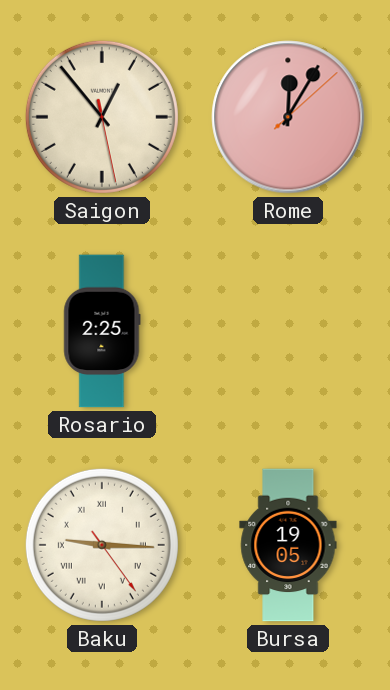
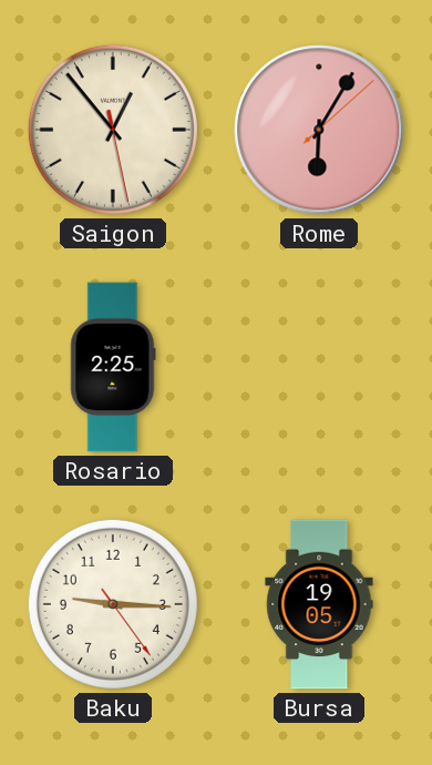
Rome: 12:05 -> 6:05
Baku numerals: Roman -> Arabic
